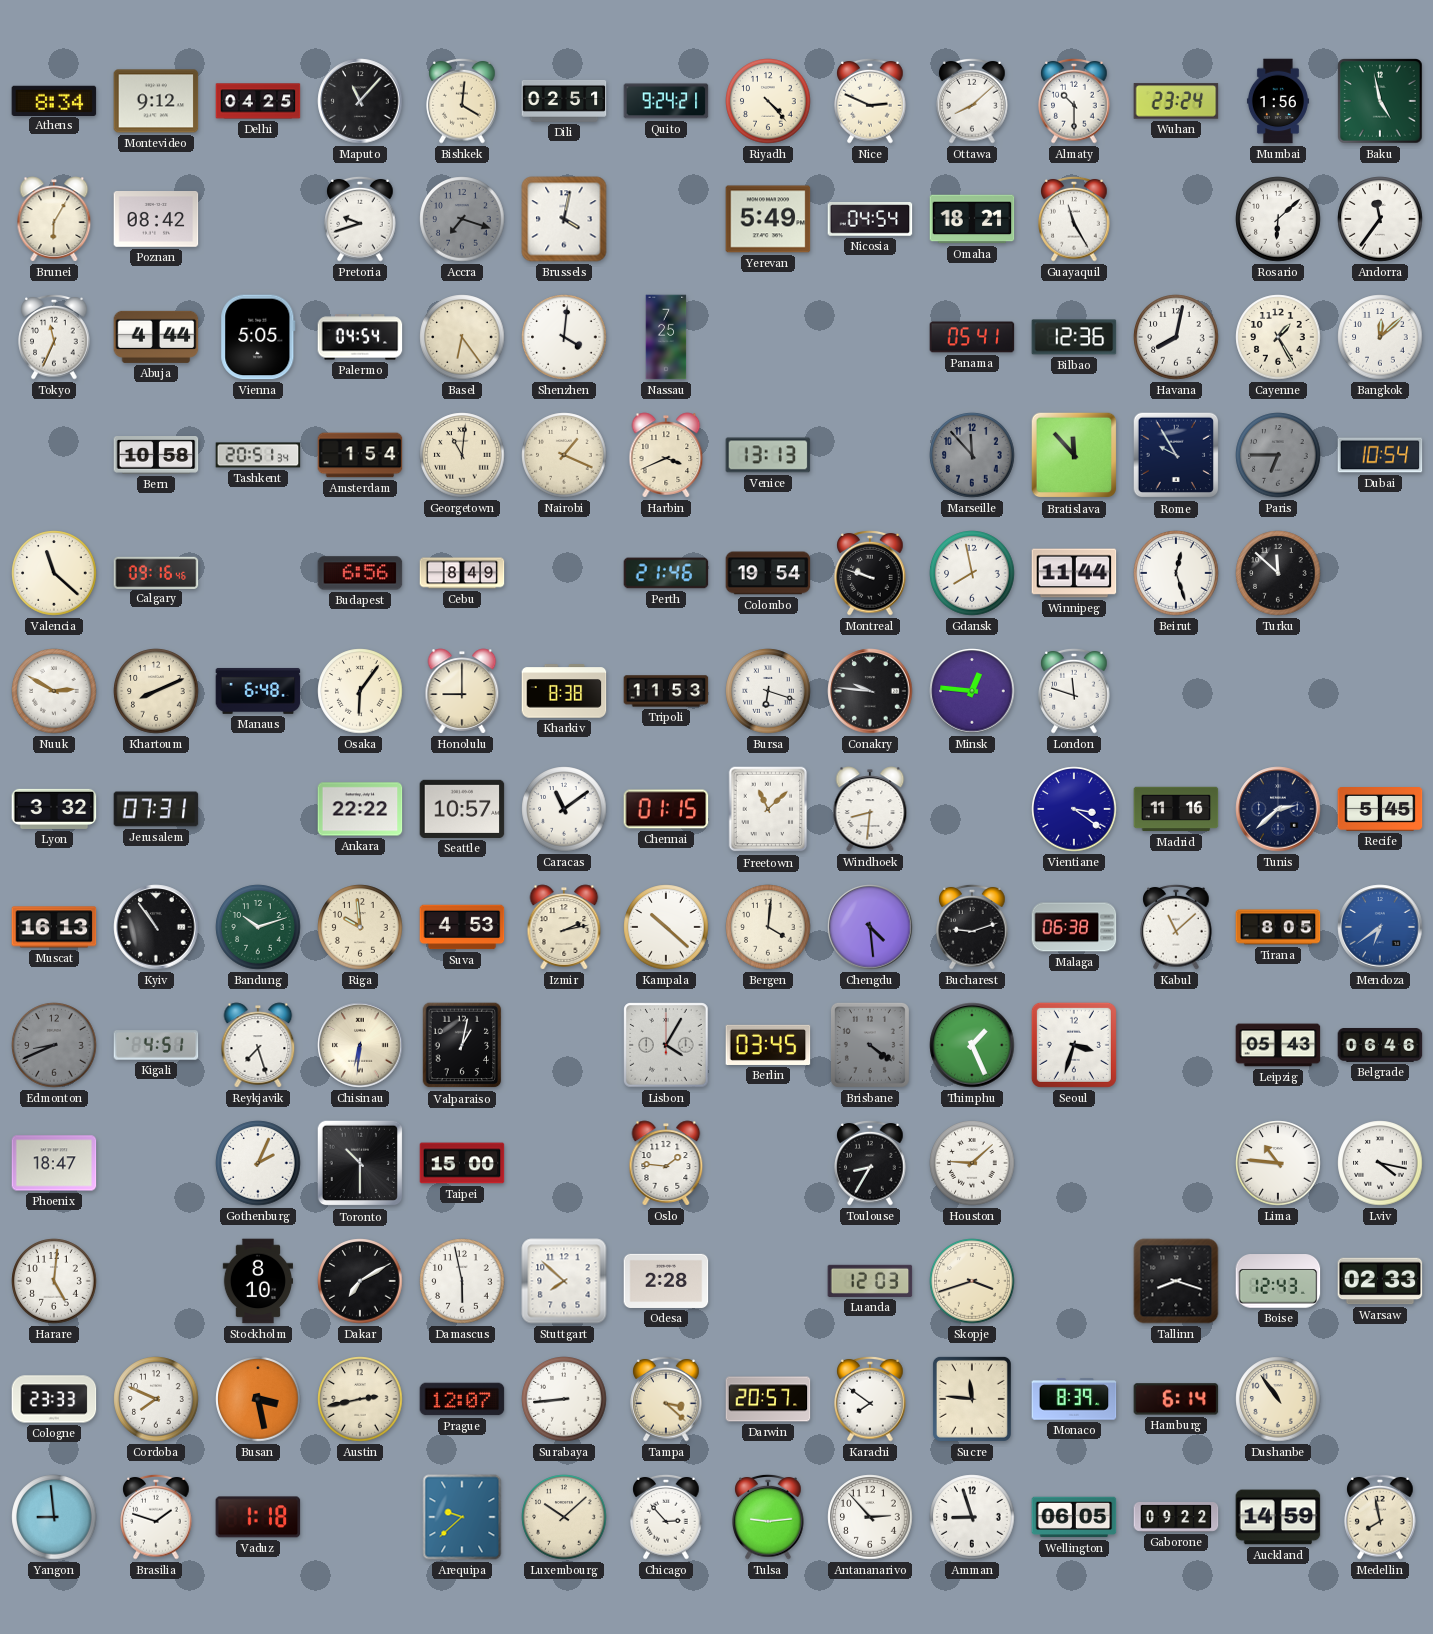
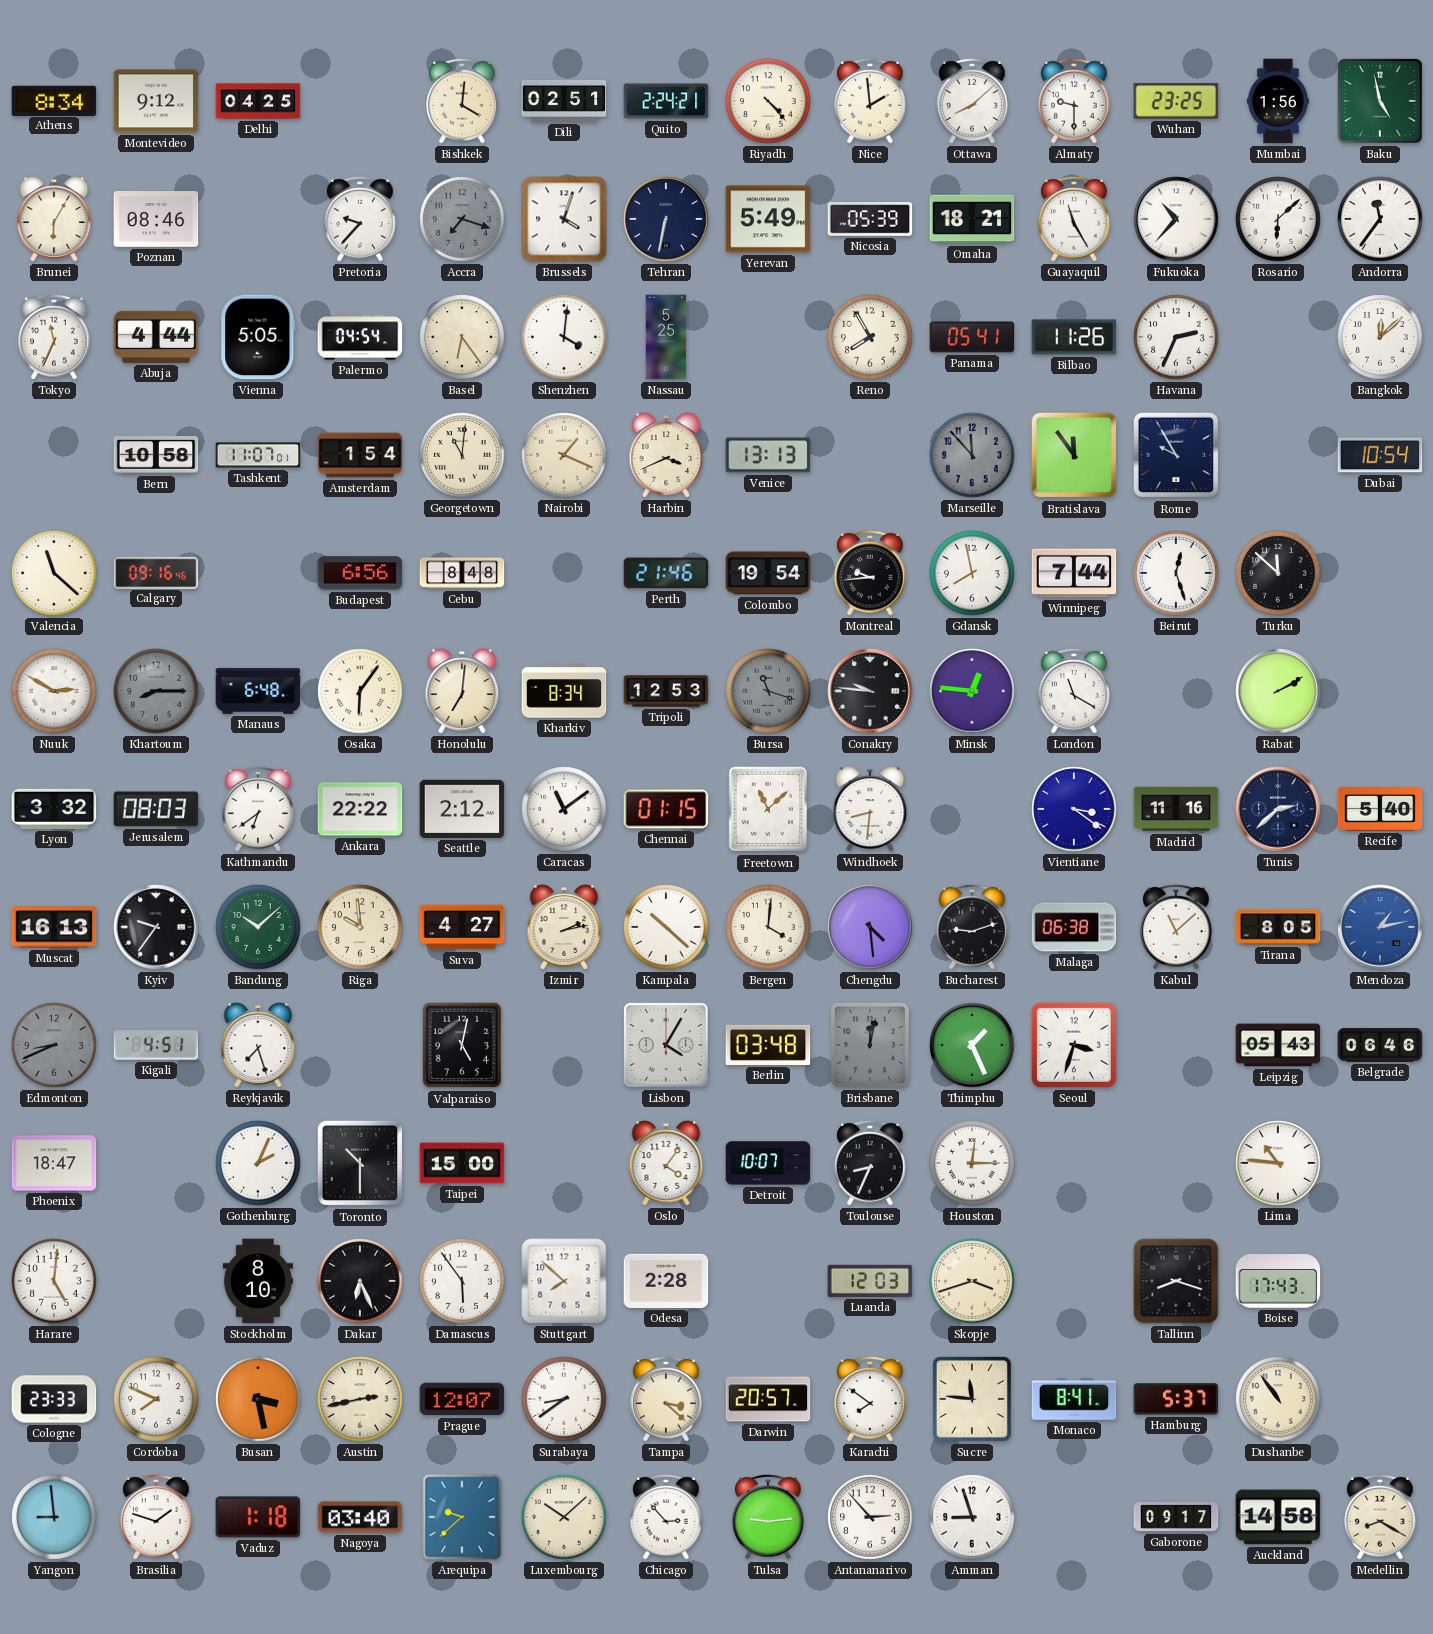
Maputo: 11:07 -> none
Quito: 9:24 -> 2:24
Nice: 2:49 -> 1:59
Almaty: 10:30 -> 9:30
Wuhan: 23:24 -> 23:25
Poznan: 08:42 -> 08:46
Pretoria: 9:42 -> 9:37
Brussels: 4:02 -> 4:03
Tehran: none -> 6:32
Nicosia: 04:54 -> 05:39
Fukuoka: none -> 10:37
Nassau: 7:25 -> 5:25
Reno: none -> 7:55
Bilbao: 12:36 -> 11:26
Havana: 8:02 -> 2:34
Cayenne: 1:25 -> none
Tashkent: 20:51 -> 11:07
Bratislava: 11:53 -> 11:54
Paris: 6:45 -> none
Cebu: 8:49 -> 8:48
Montreal: 9:48 -> 9:44
Winnipeg: 11:44 -> 7:44
Khartoum: 8:11 -> 8:15
Khartoum dial: cream -> grey
Honolulu: 9:00 -> 7:01
Kharkiv: 8:38 -> 8:34
Tripoli: 11:53 -> 12:53
Bursa: 6:18 -> 11:18
Bursa dial: white -> grey
London: 11:48 -> 11:20
Rabat: none -> 2:10
Jerusalem: 07:31 -> 08:03
Kathmandu: none -> 6:39
Seattle: 10:57 -> 2:12
Recife: 5:45 -> 5:40
Kyiv: 10:54 -> 9:36
Bandung: 10:12 -> 10:08
Suva: 4:53 -> 4:27
Mendoza: 6:39 -> 1:13
Chisinau: 6:31 -> none
Valparaiso: 1:02 -> 5:02
Berlin: 03:45 -> 03:48
Brisbane: 4:21 -> 12:02
Oslo: 1:46 -> 4:06
Detroit: none -> 10:07
Toulouse: 8:35 -> 8:34
Houston: 9:08 -> 12:15
Lviv: 4:17 -> none
Dakar: 7:10 -> 6:26
Damascus: 5:58 -> 5:54
Boise: 12:43 -> 17:43
Warsaw: 02:33 -> none
Surabaya: 8:44 -> 8:39
Monaco: 8:39 -> 8:41
Hamburg: 6:14 -> 5:37
Nagoya: none -> 03:40
Wellington: 06:05 -> none
Gaborone: 09:22 -> 09:17
Auckland: 14:59 -> 14:58
Medellin: 7:58 -> 8:20
